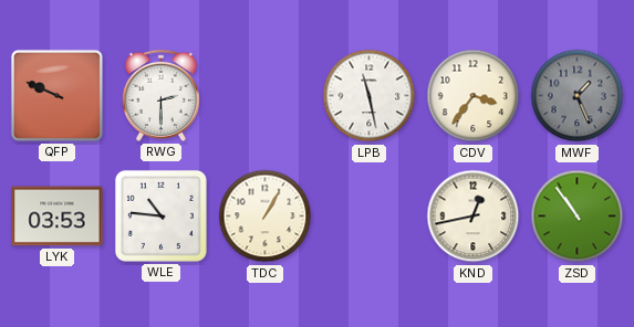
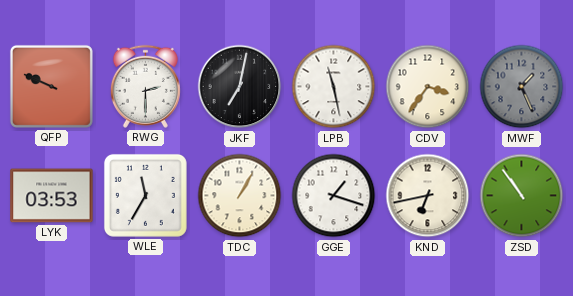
JKF: none -> 7:02
WLE: 10:46 -> 11:35
GGE: none -> 1:18
KND: 12:43 -> 6:43
